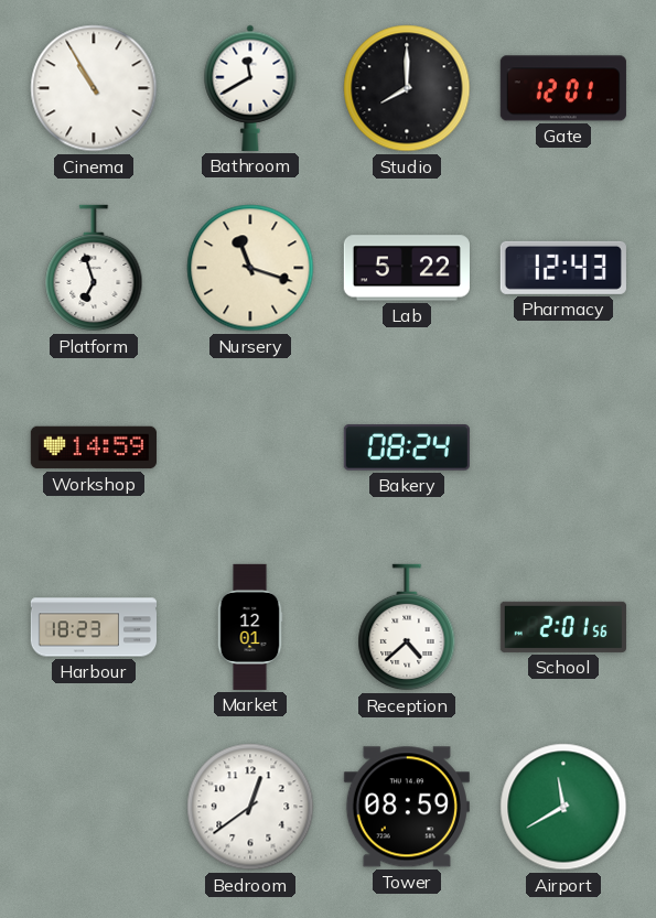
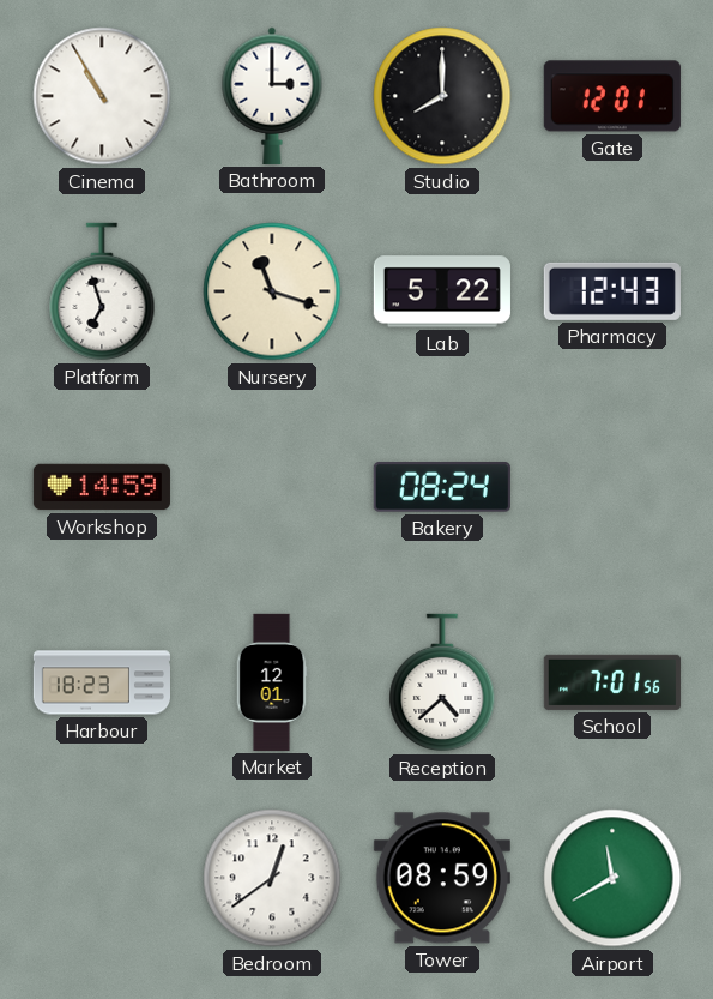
Bathroom: 11:40 -> 3:00
School: 2:01 -> 7:01
